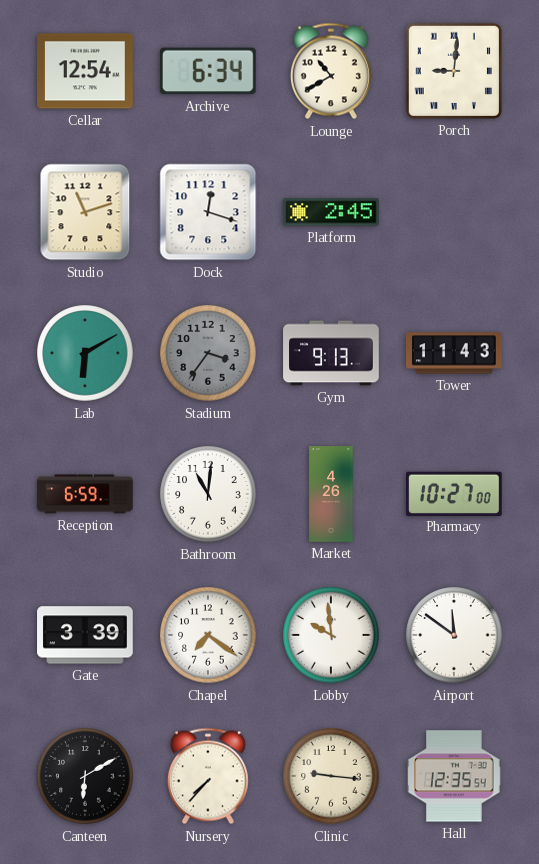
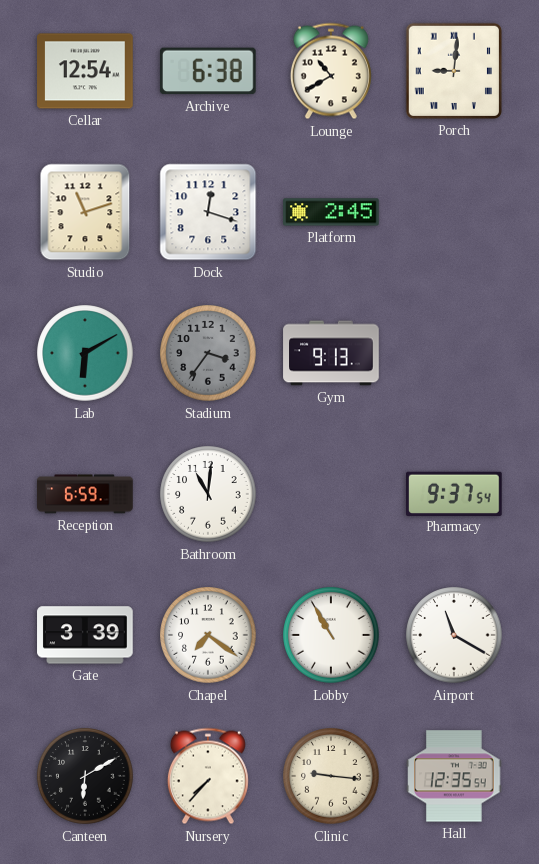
Archive: 6:34 -> 6:38
Tower: 11:43 -> none
Market: 4:26 -> none
Pharmacy: 10:27 -> 9:37
Lobby: 9:59 -> 10:55
Airport: 11:51 -> 11:20
